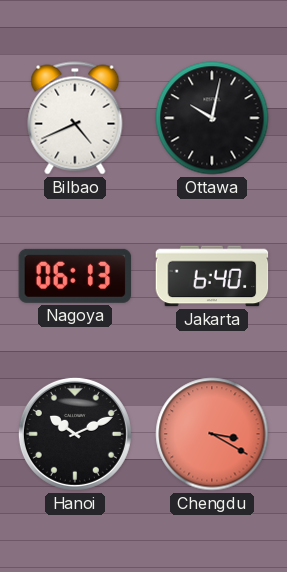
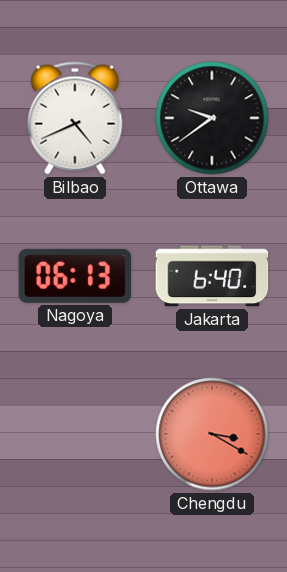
Ottawa: 10:02 -> 9:39
Hanoi: 10:11 -> none
